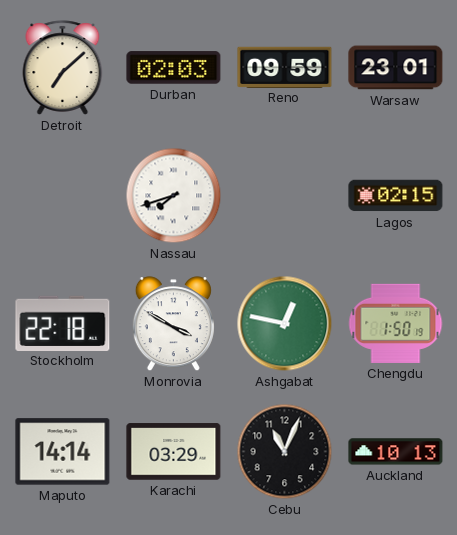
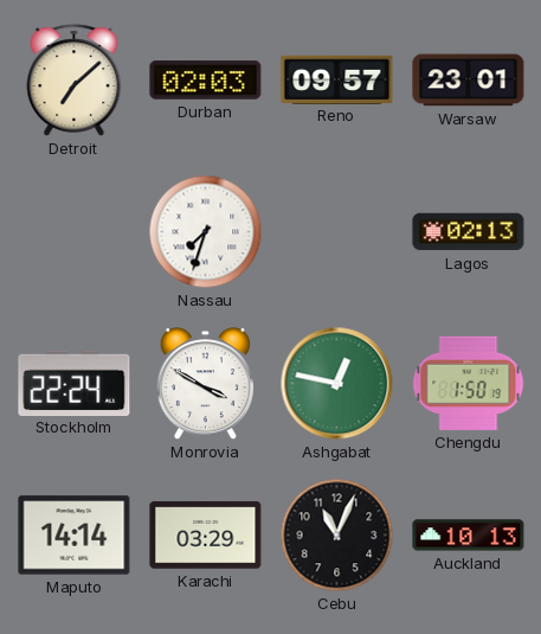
Reno: 09:59 -> 09:57
Nassau: 7:42 -> 7:33
Lagos: 02:15 -> 02:13
Stockholm: 22:18 -> 22:24
